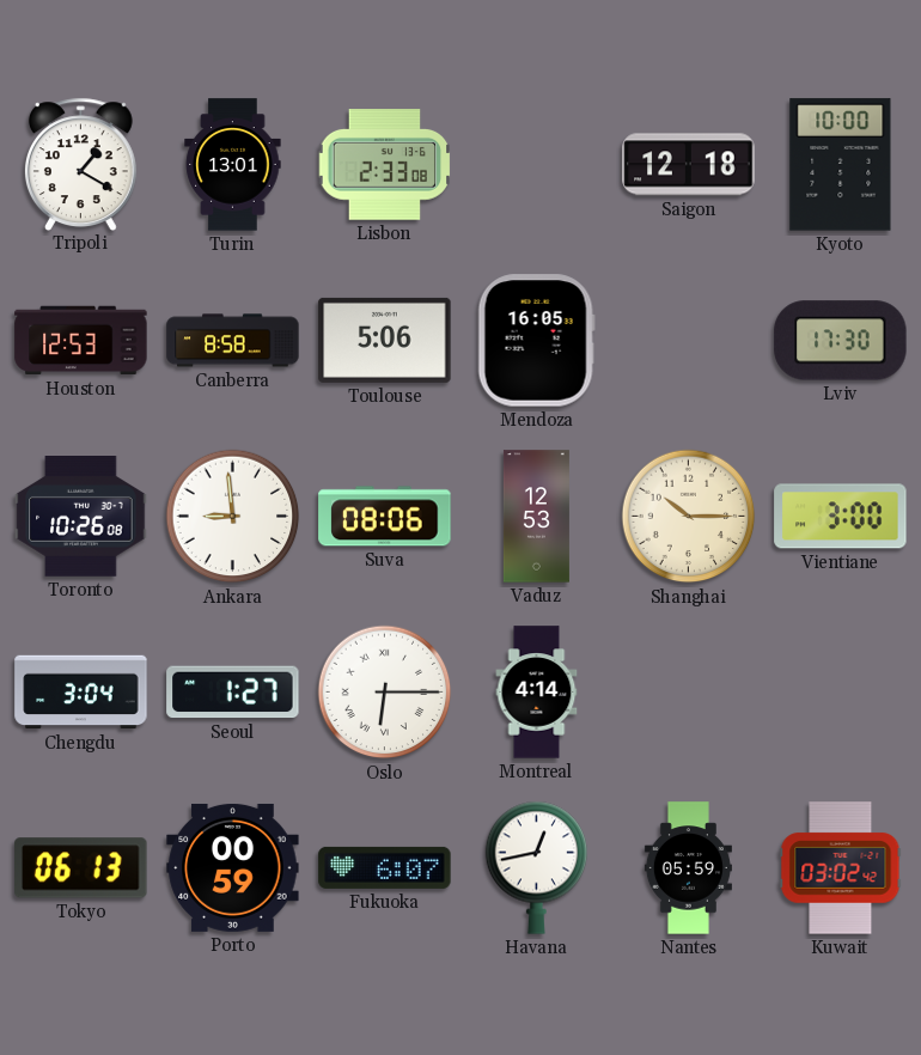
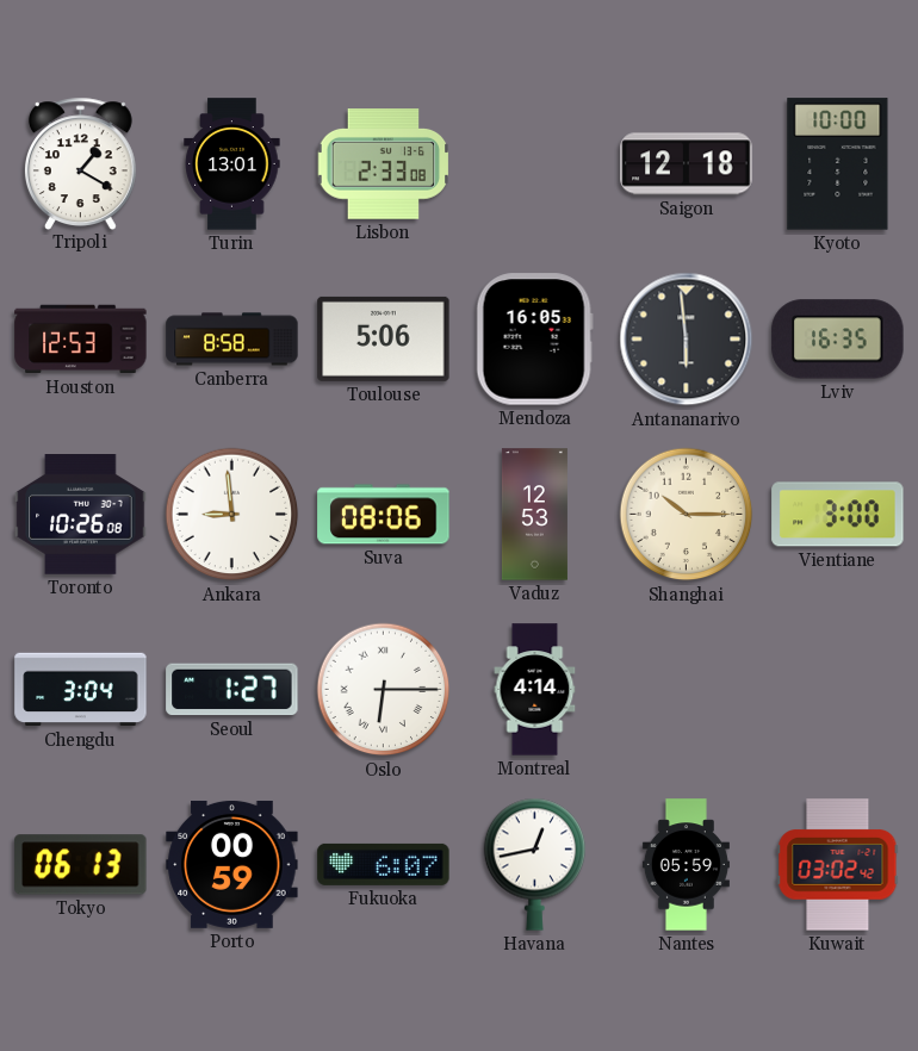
Antananarivo: none -> 5:59
Lviv: 17:30 -> 16:35
